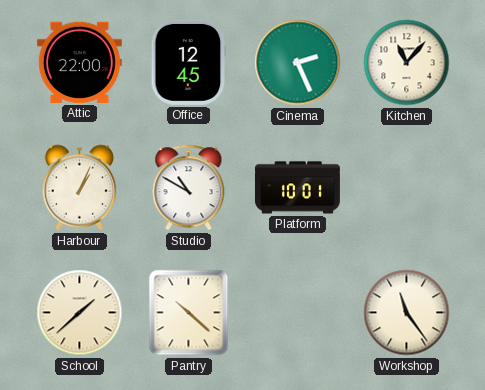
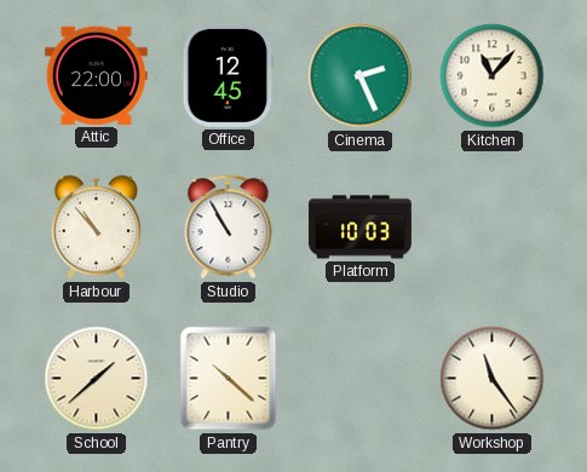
Harbour: 1:04 -> 10:53
Studio: 10:50 -> 10:55
Platform: 10:01 -> 10:03
